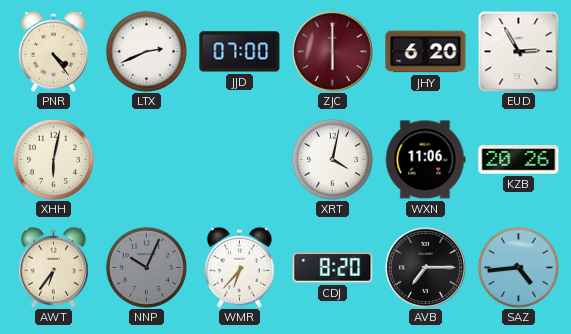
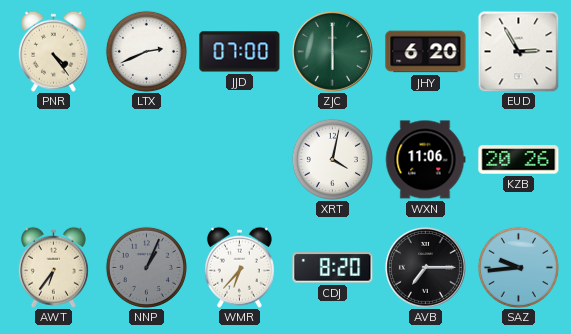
ZJC dial: burgundy -> green
XHH: 6:02 -> none
NNP: 10:04 -> 1:04
SAZ: 4:44 -> 9:44
